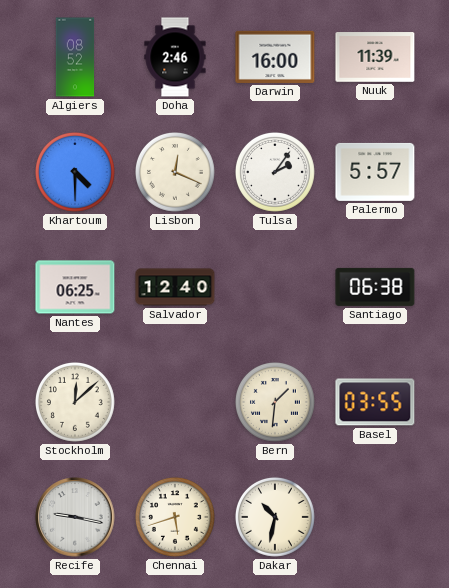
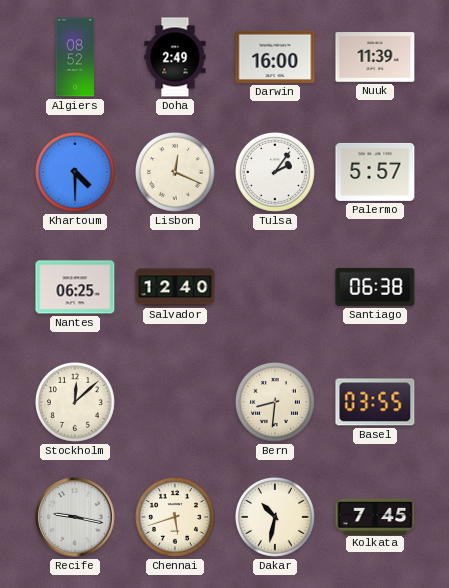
Doha: 2:46 -> 2:49
Bern: 1:31 -> 8:31
Kolkata: none -> 7:45
